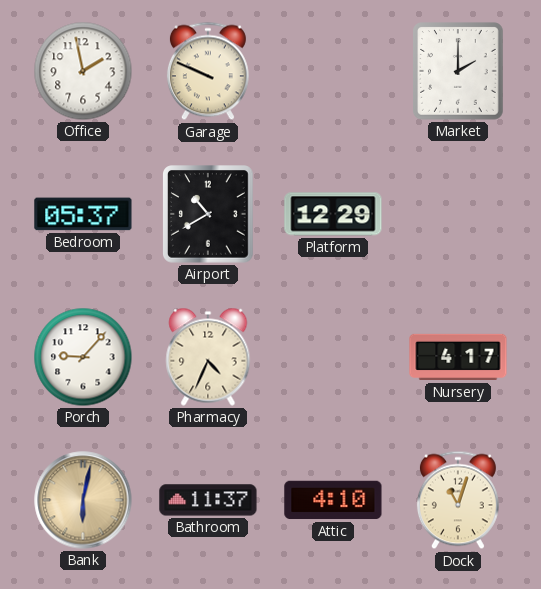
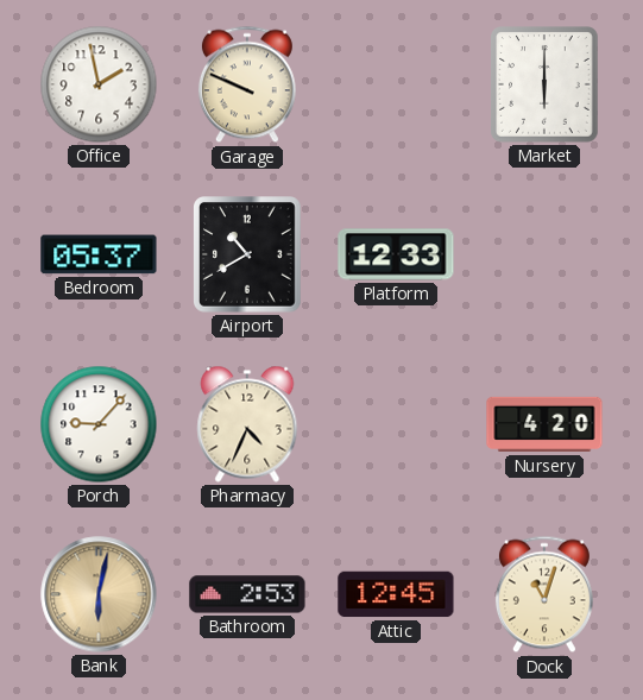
Market: 2:00 -> 6:00
Platform: 12:29 -> 12:33
Nursery: 4:17 -> 4:20
Bathroom: 11:37 -> 2:53
Attic: 4:10 -> 12:45
